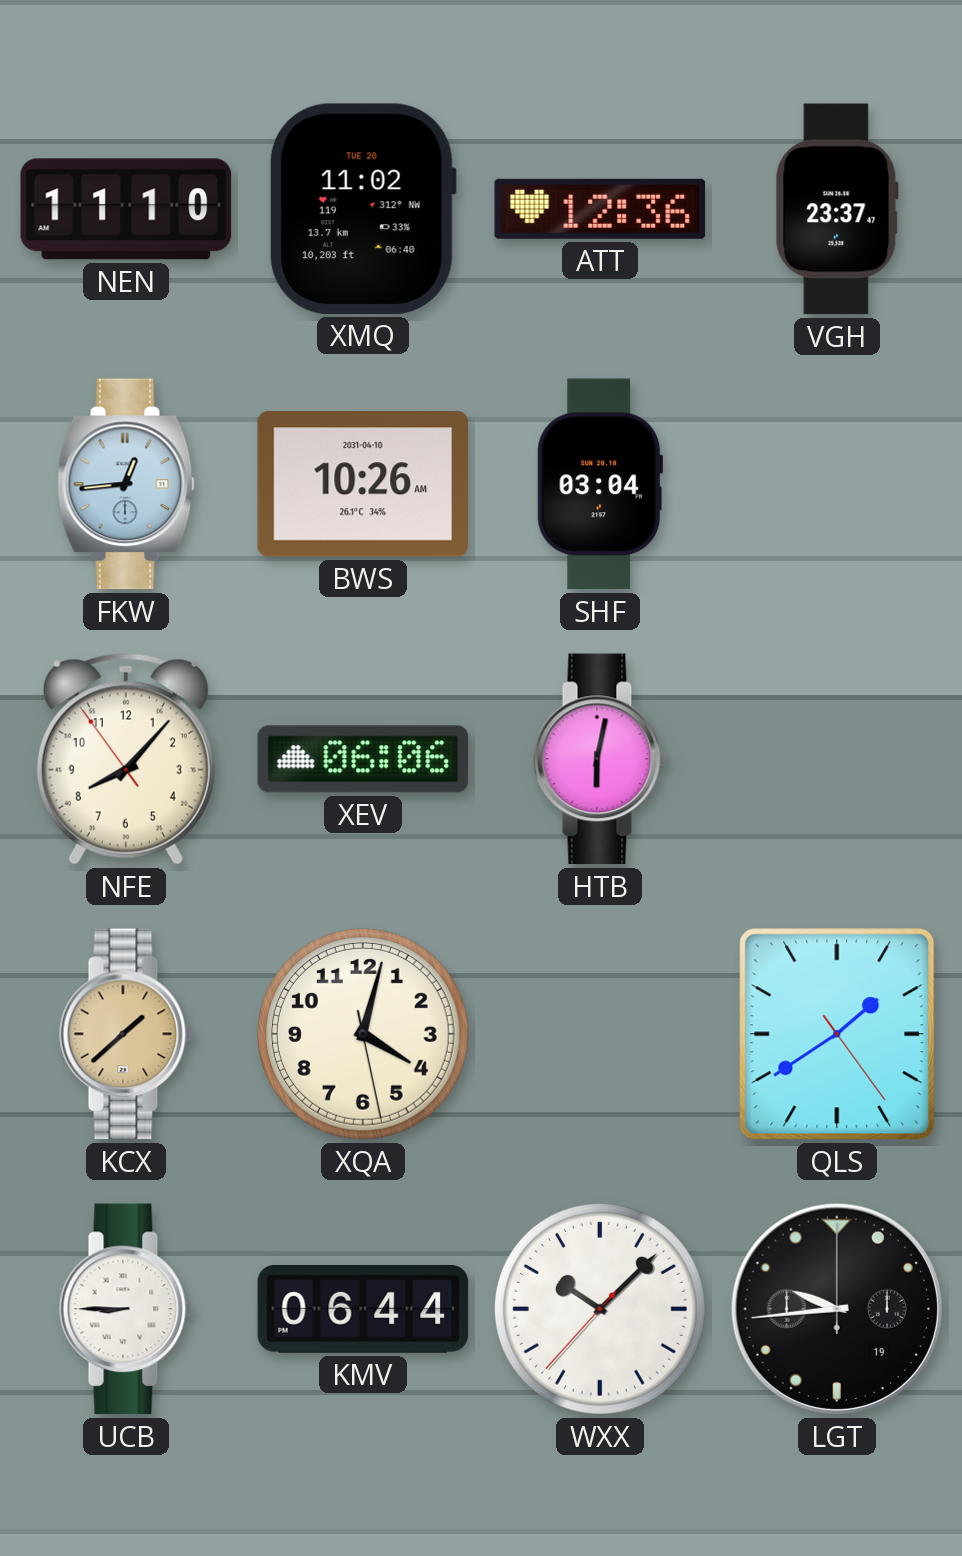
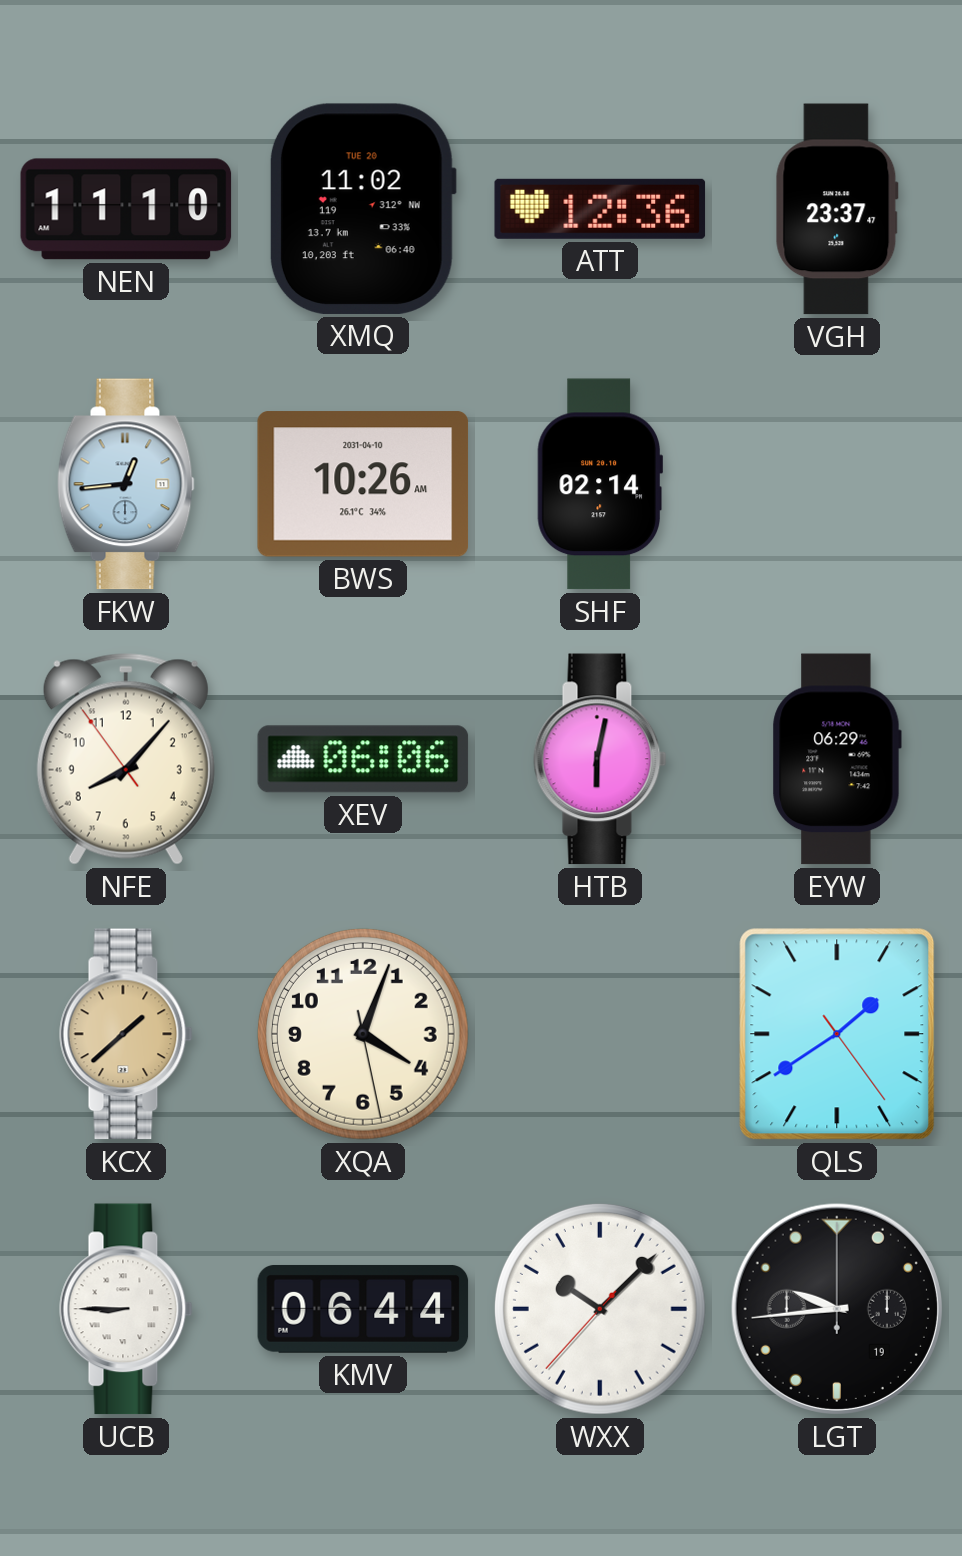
SHF: 03:04 -> 02:14
EYW: none -> 06:29
XQA: 4:02 -> 4:03
